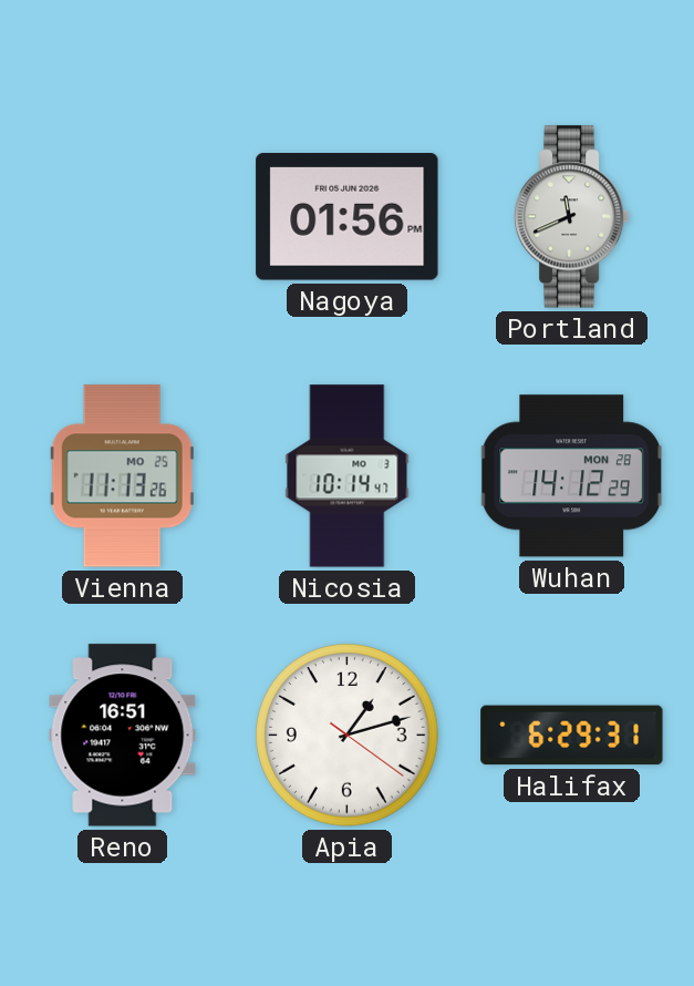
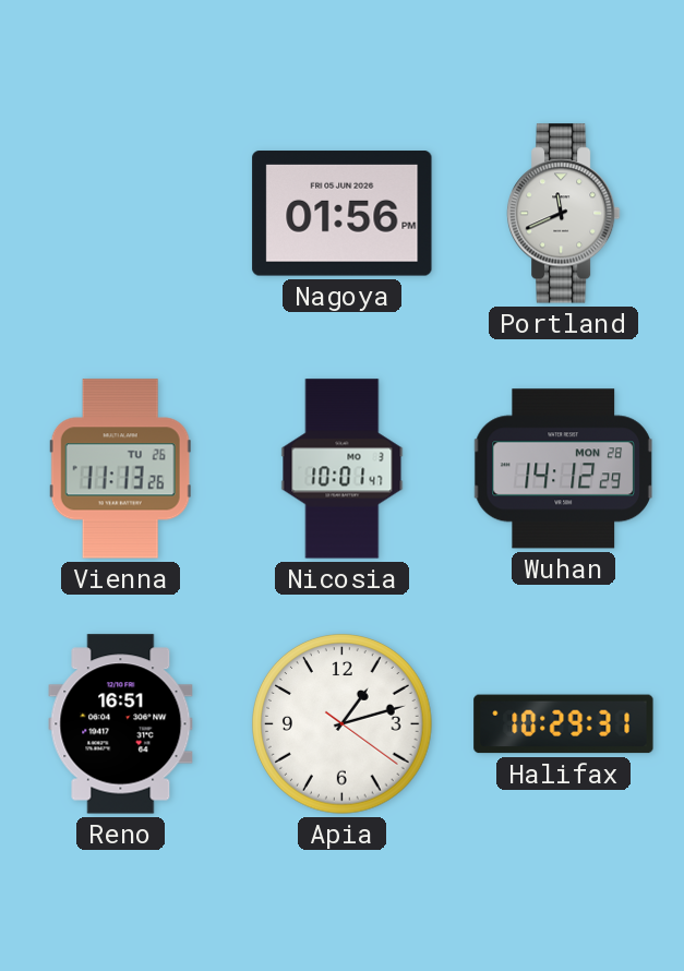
Vienna date: MO 25 -> TU 26
Nicosia: 10:14 -> 10:01
Halifax: 6:29 -> 10:29
